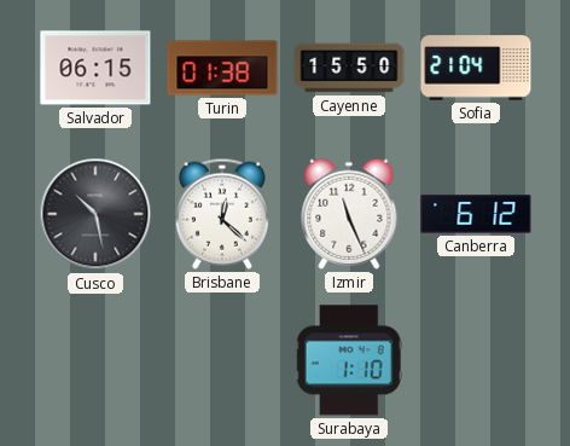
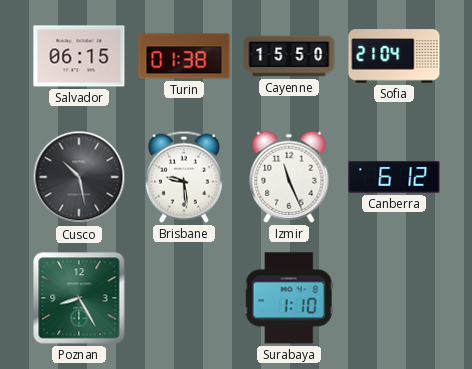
Brisbane: 12:22 -> 9:29
Poznan: none -> 8:25
